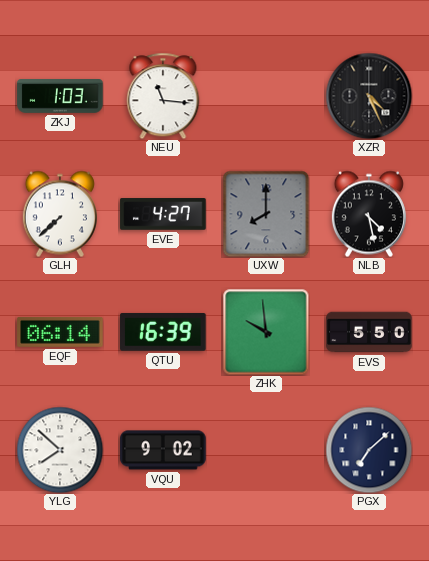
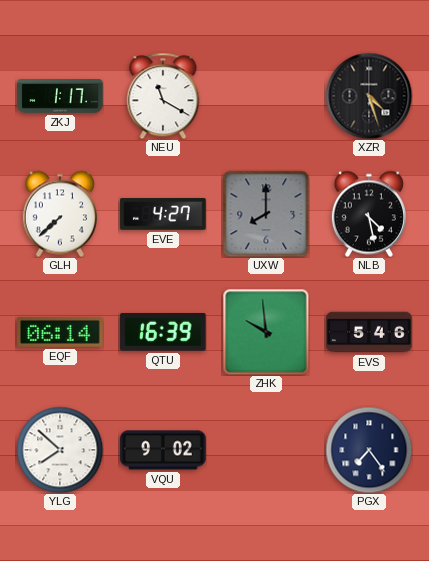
ZKJ: 1:03 -> 1:17
NEU: 11:16 -> 11:20
XZR: 4:26 -> 4:27
EVS: 5:50 -> 5:46
PGX: 7:08 -> 7:24
